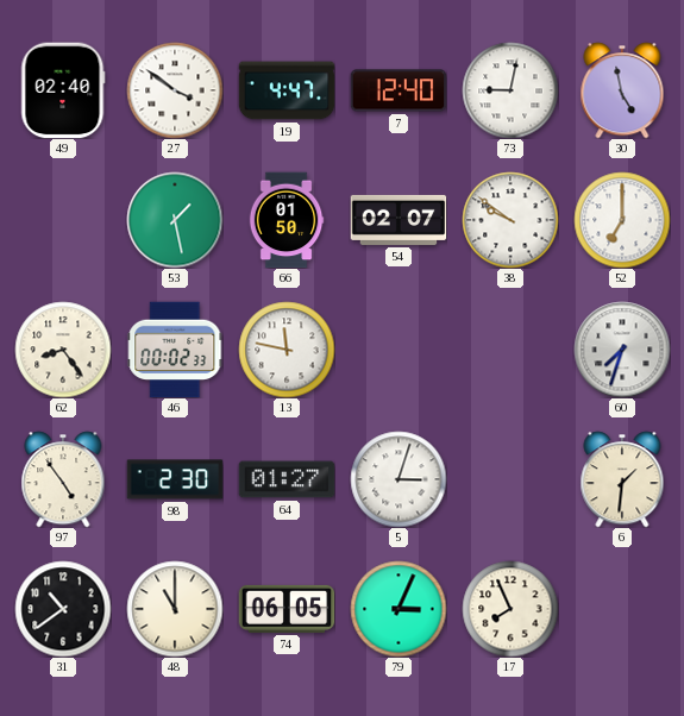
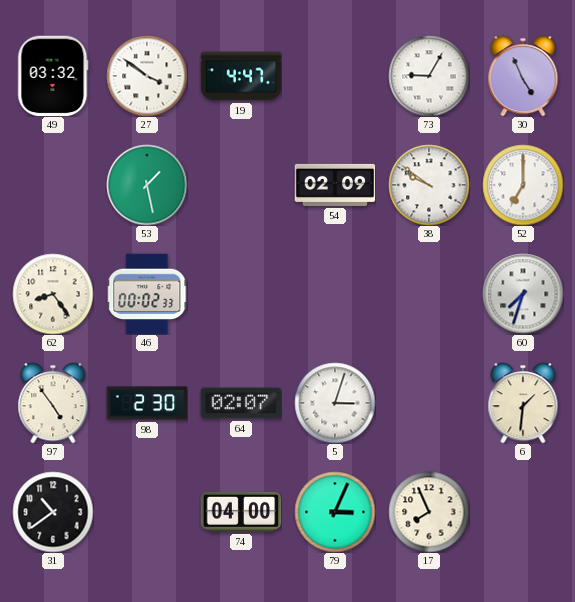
49: 02:40 -> 03:32
7: 12:40 -> none
73: 9:02 -> 9:05
30: 4:58 -> 4:56
66: 01:50 -> none
54: 02:07 -> 02:09
13: 11:47 -> none
64: 01:27 -> 02:07
48: 11:00 -> none
74: 06:05 -> 04:00
